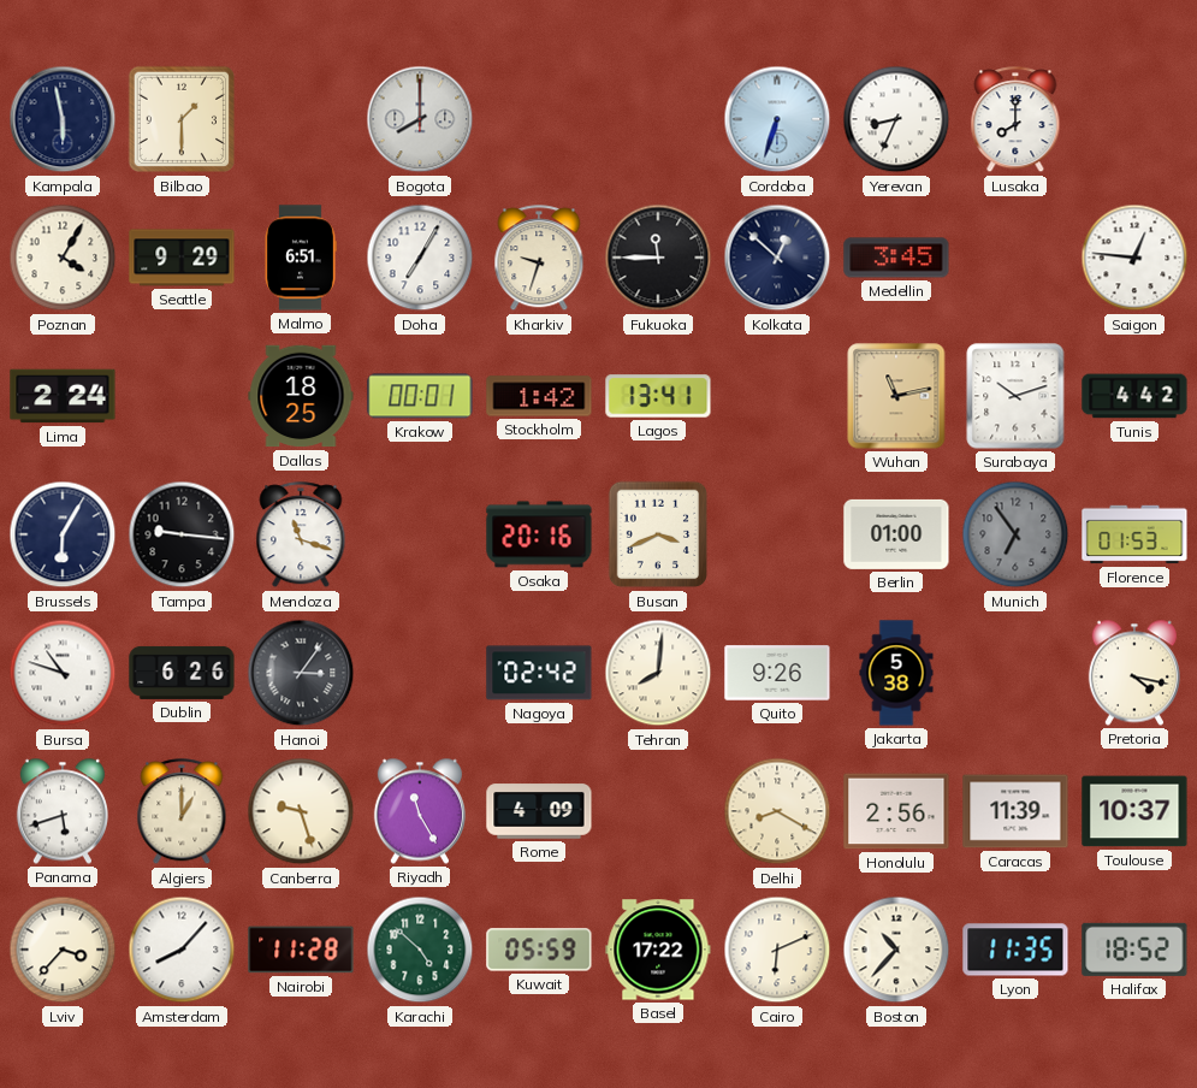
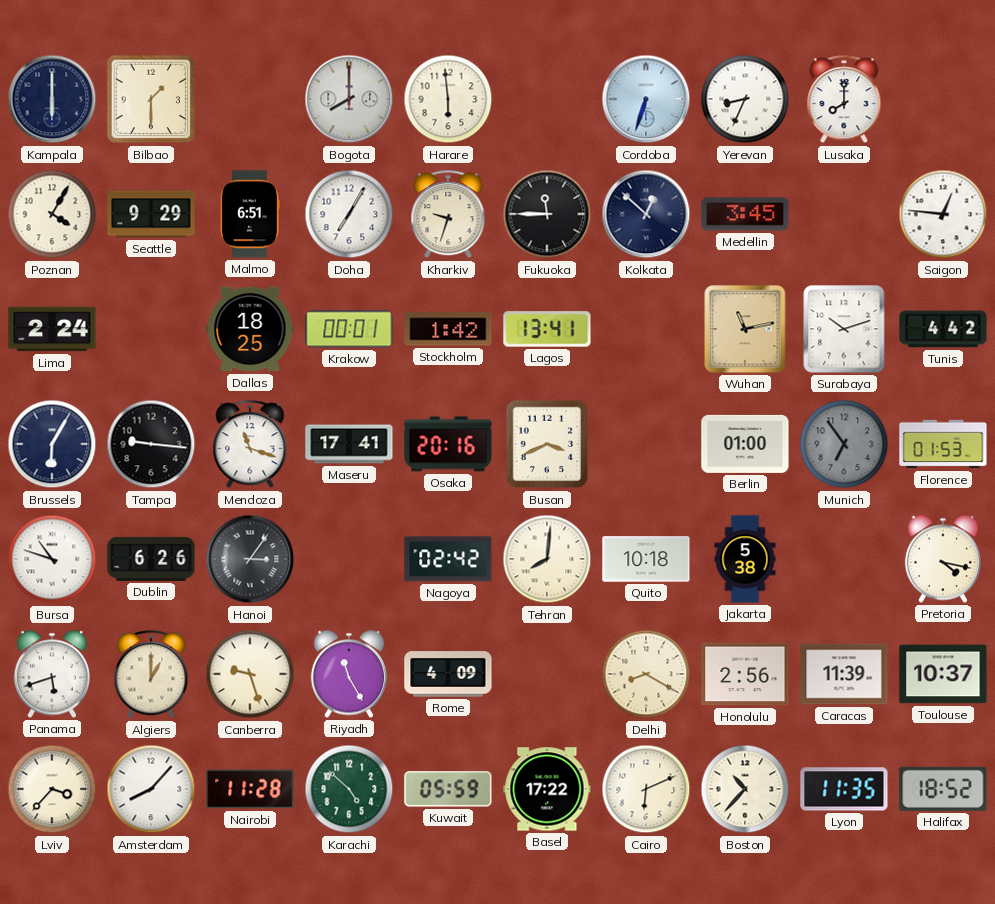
Kampala: 5:58 -> 6:00
Harare: none -> 5:59
Maseru: none -> 17:41
Quito: 9:26 -> 10:18
